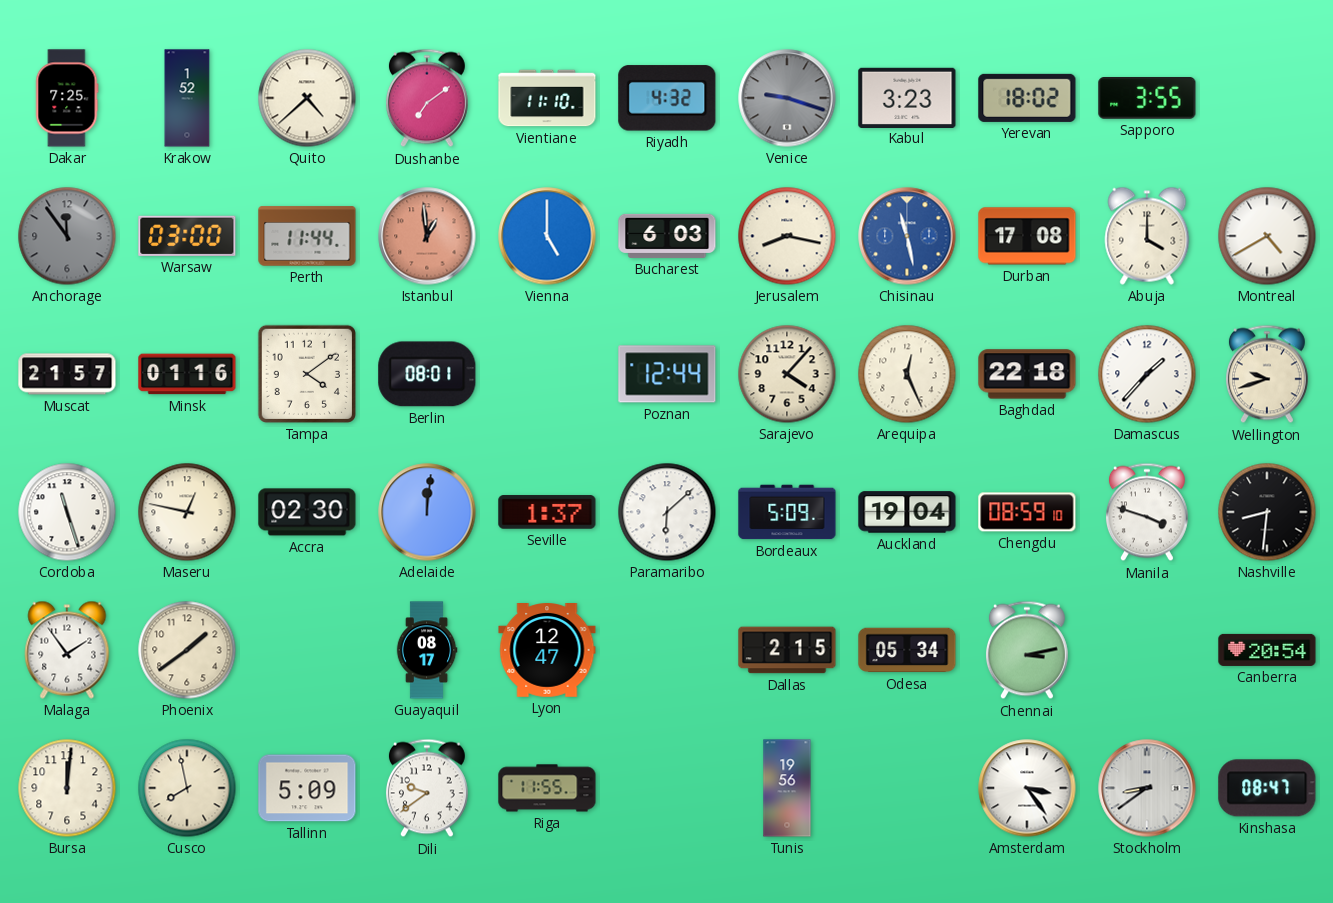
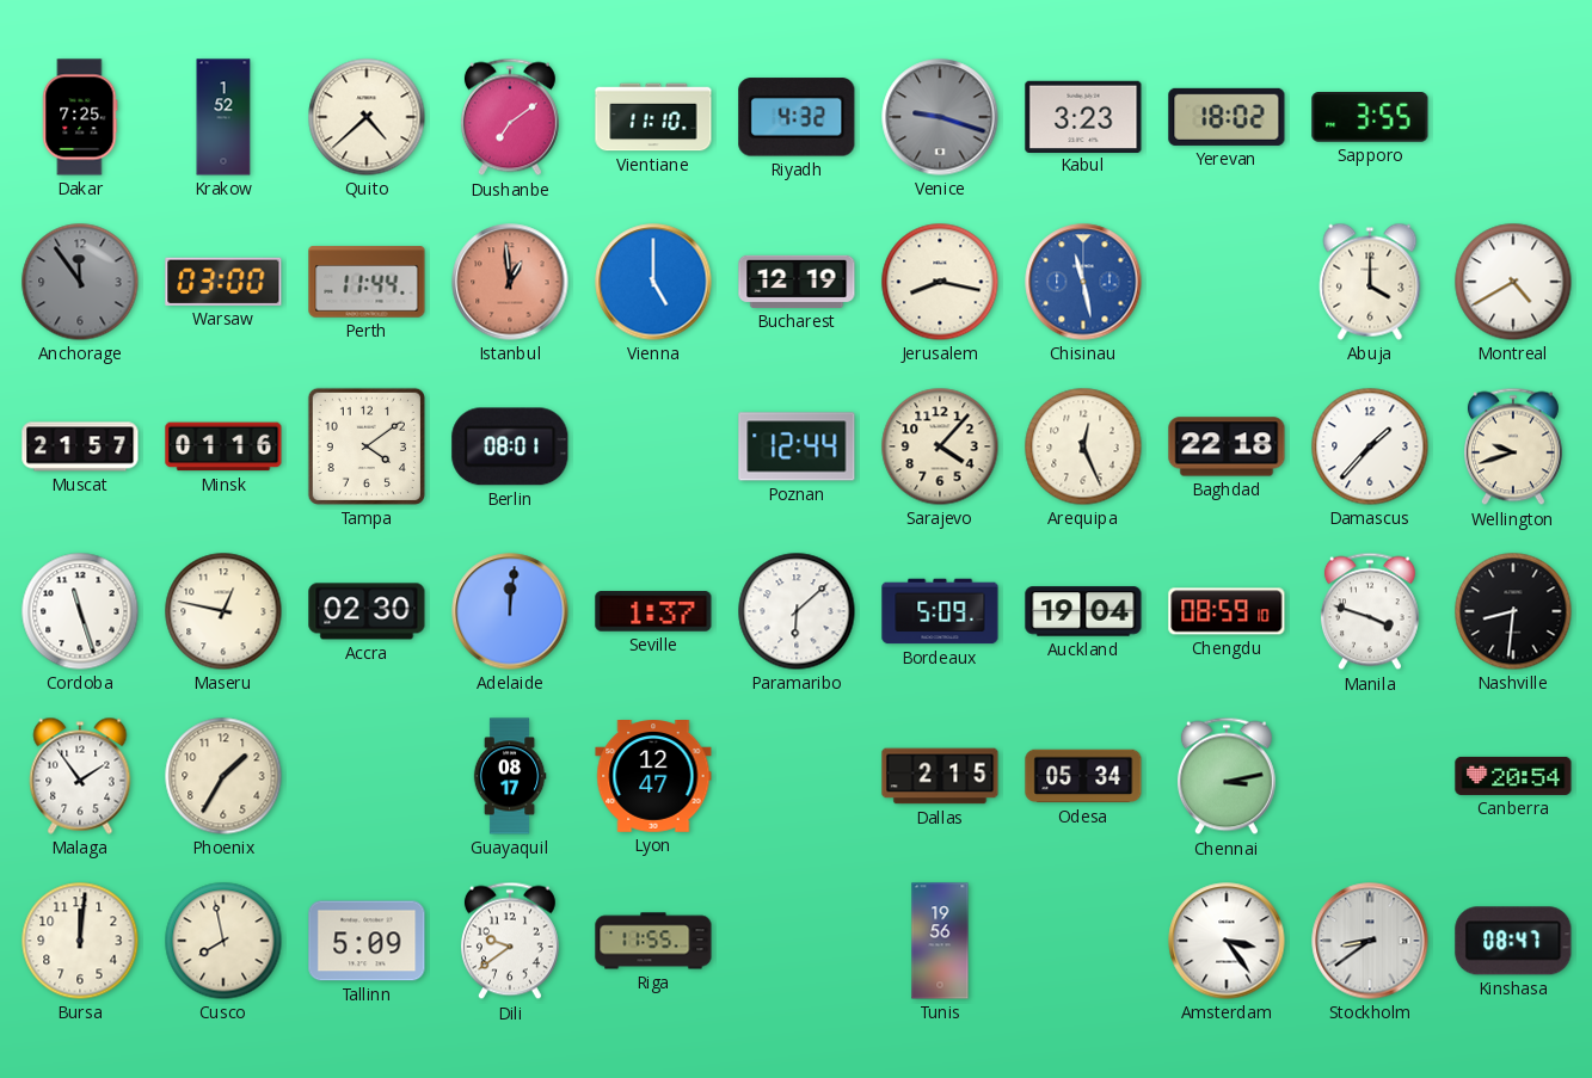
Bucharest: 6:03 -> 12:19
Durban: 17:08 -> none
Phoenix: 1:39 -> 1:35
